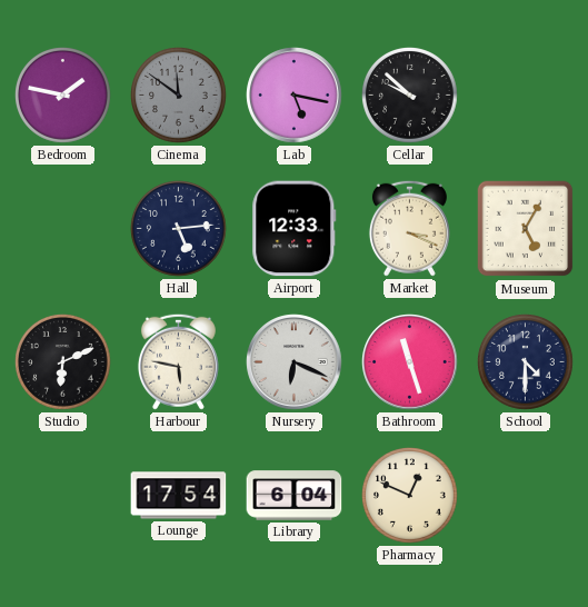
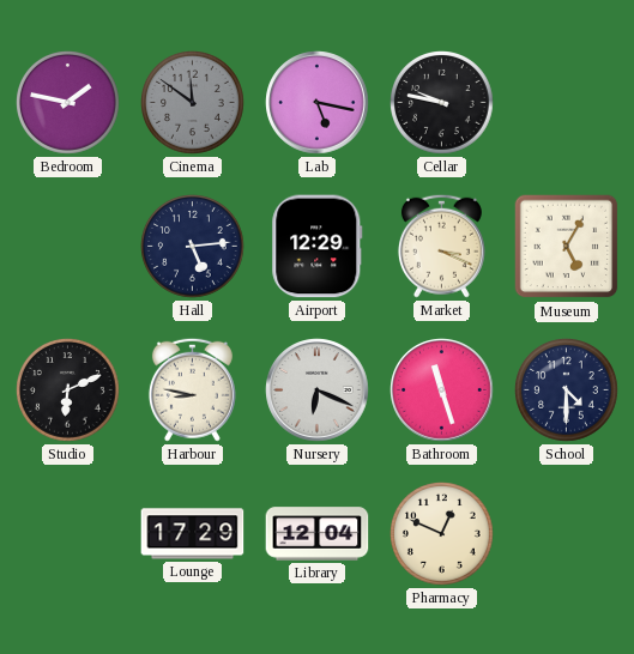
Cellar: 9:52 -> 9:47
Airport: 12:33 -> 12:29
Harbour: 5:47 -> 8:47
Lounge: 17:54 -> 17:29
Library: 6:04 -> 12:04
